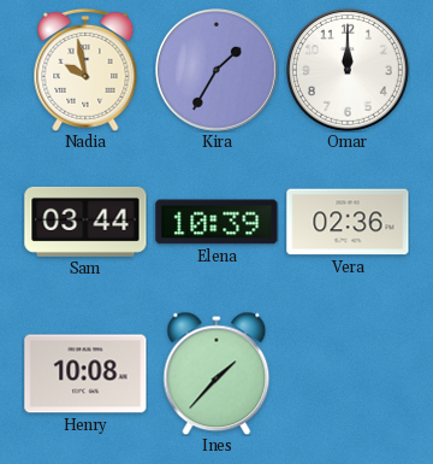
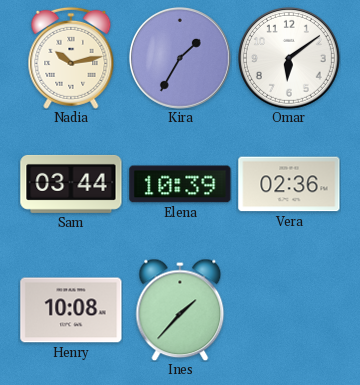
Nadia: 9:58 -> 10:13
Omar: 12:00 -> 6:09
